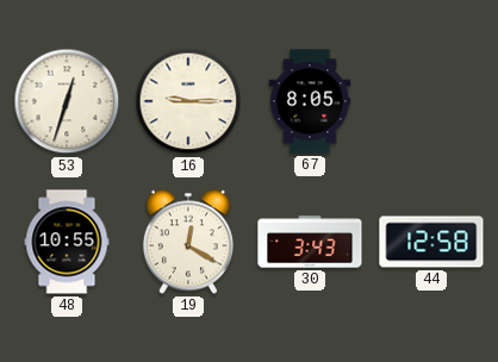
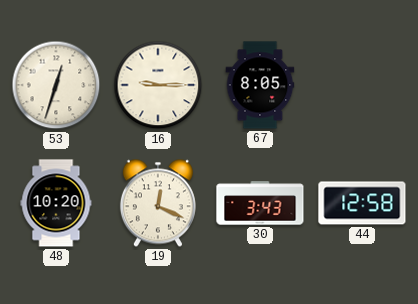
48: 10:55 -> 10:20
19: 12:20 -> 12:19
